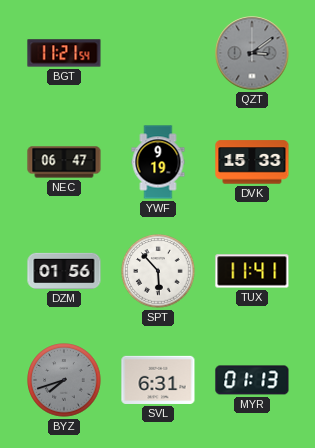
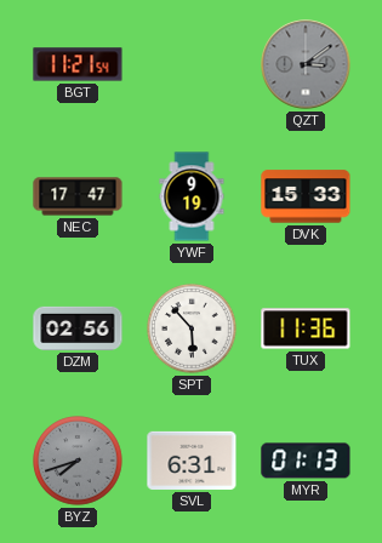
NEC: 06:47 -> 17:47
DZM: 01:56 -> 02:56
TUX: 11:41 -> 11:36
